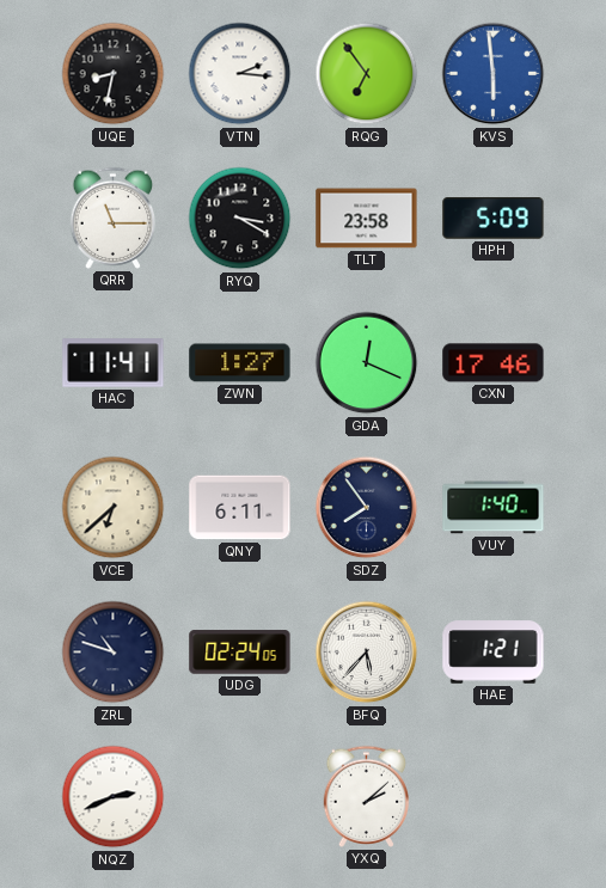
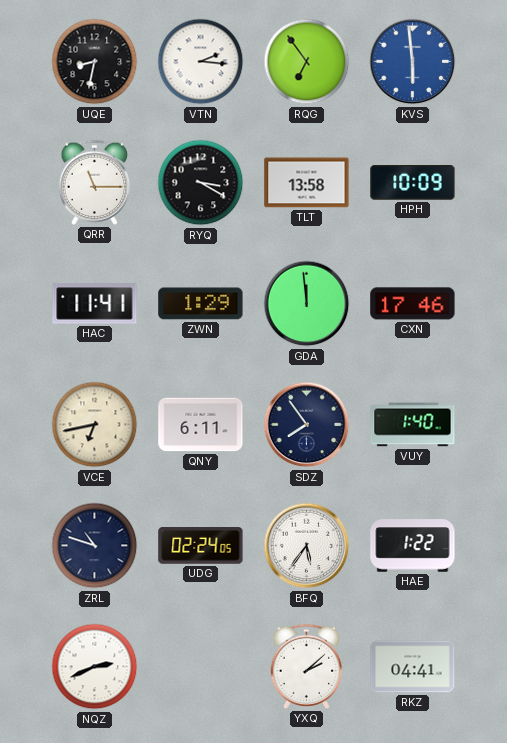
TLT: 23:58 -> 13:58
HPH: 5:09 -> 10:09
ZWN: 1:27 -> 1:29
GDA: 12:19 -> 11:59
VCE: 6:38 -> 6:43
BFQ: 5:37 -> 5:36
HAE: 1:21 -> 1:22
RKZ: none -> 04:41
